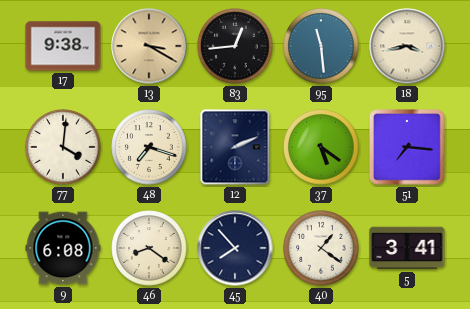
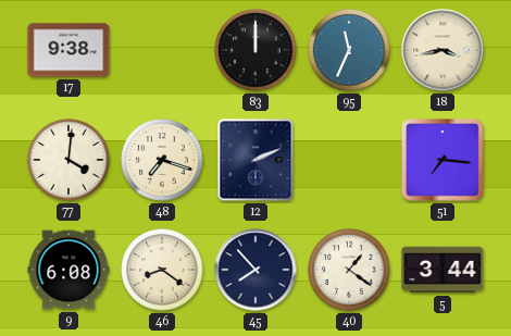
13: 3:20 -> none
83: 12:44 -> 12:00
95: 11:29 -> 11:34
37: 5:21 -> none
5: 3:41 -> 3:44
